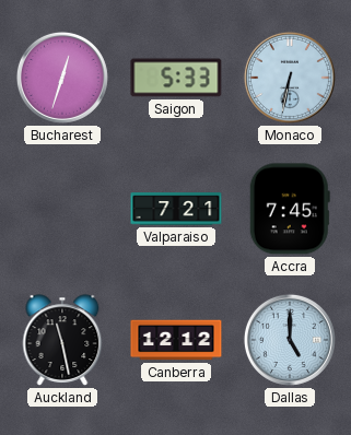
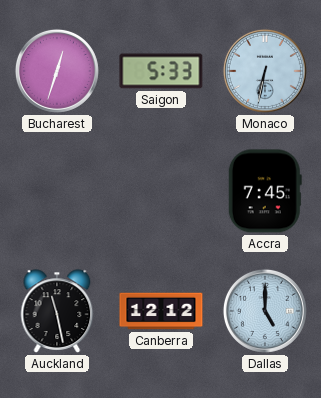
Valparaiso: 7:21 -> none
